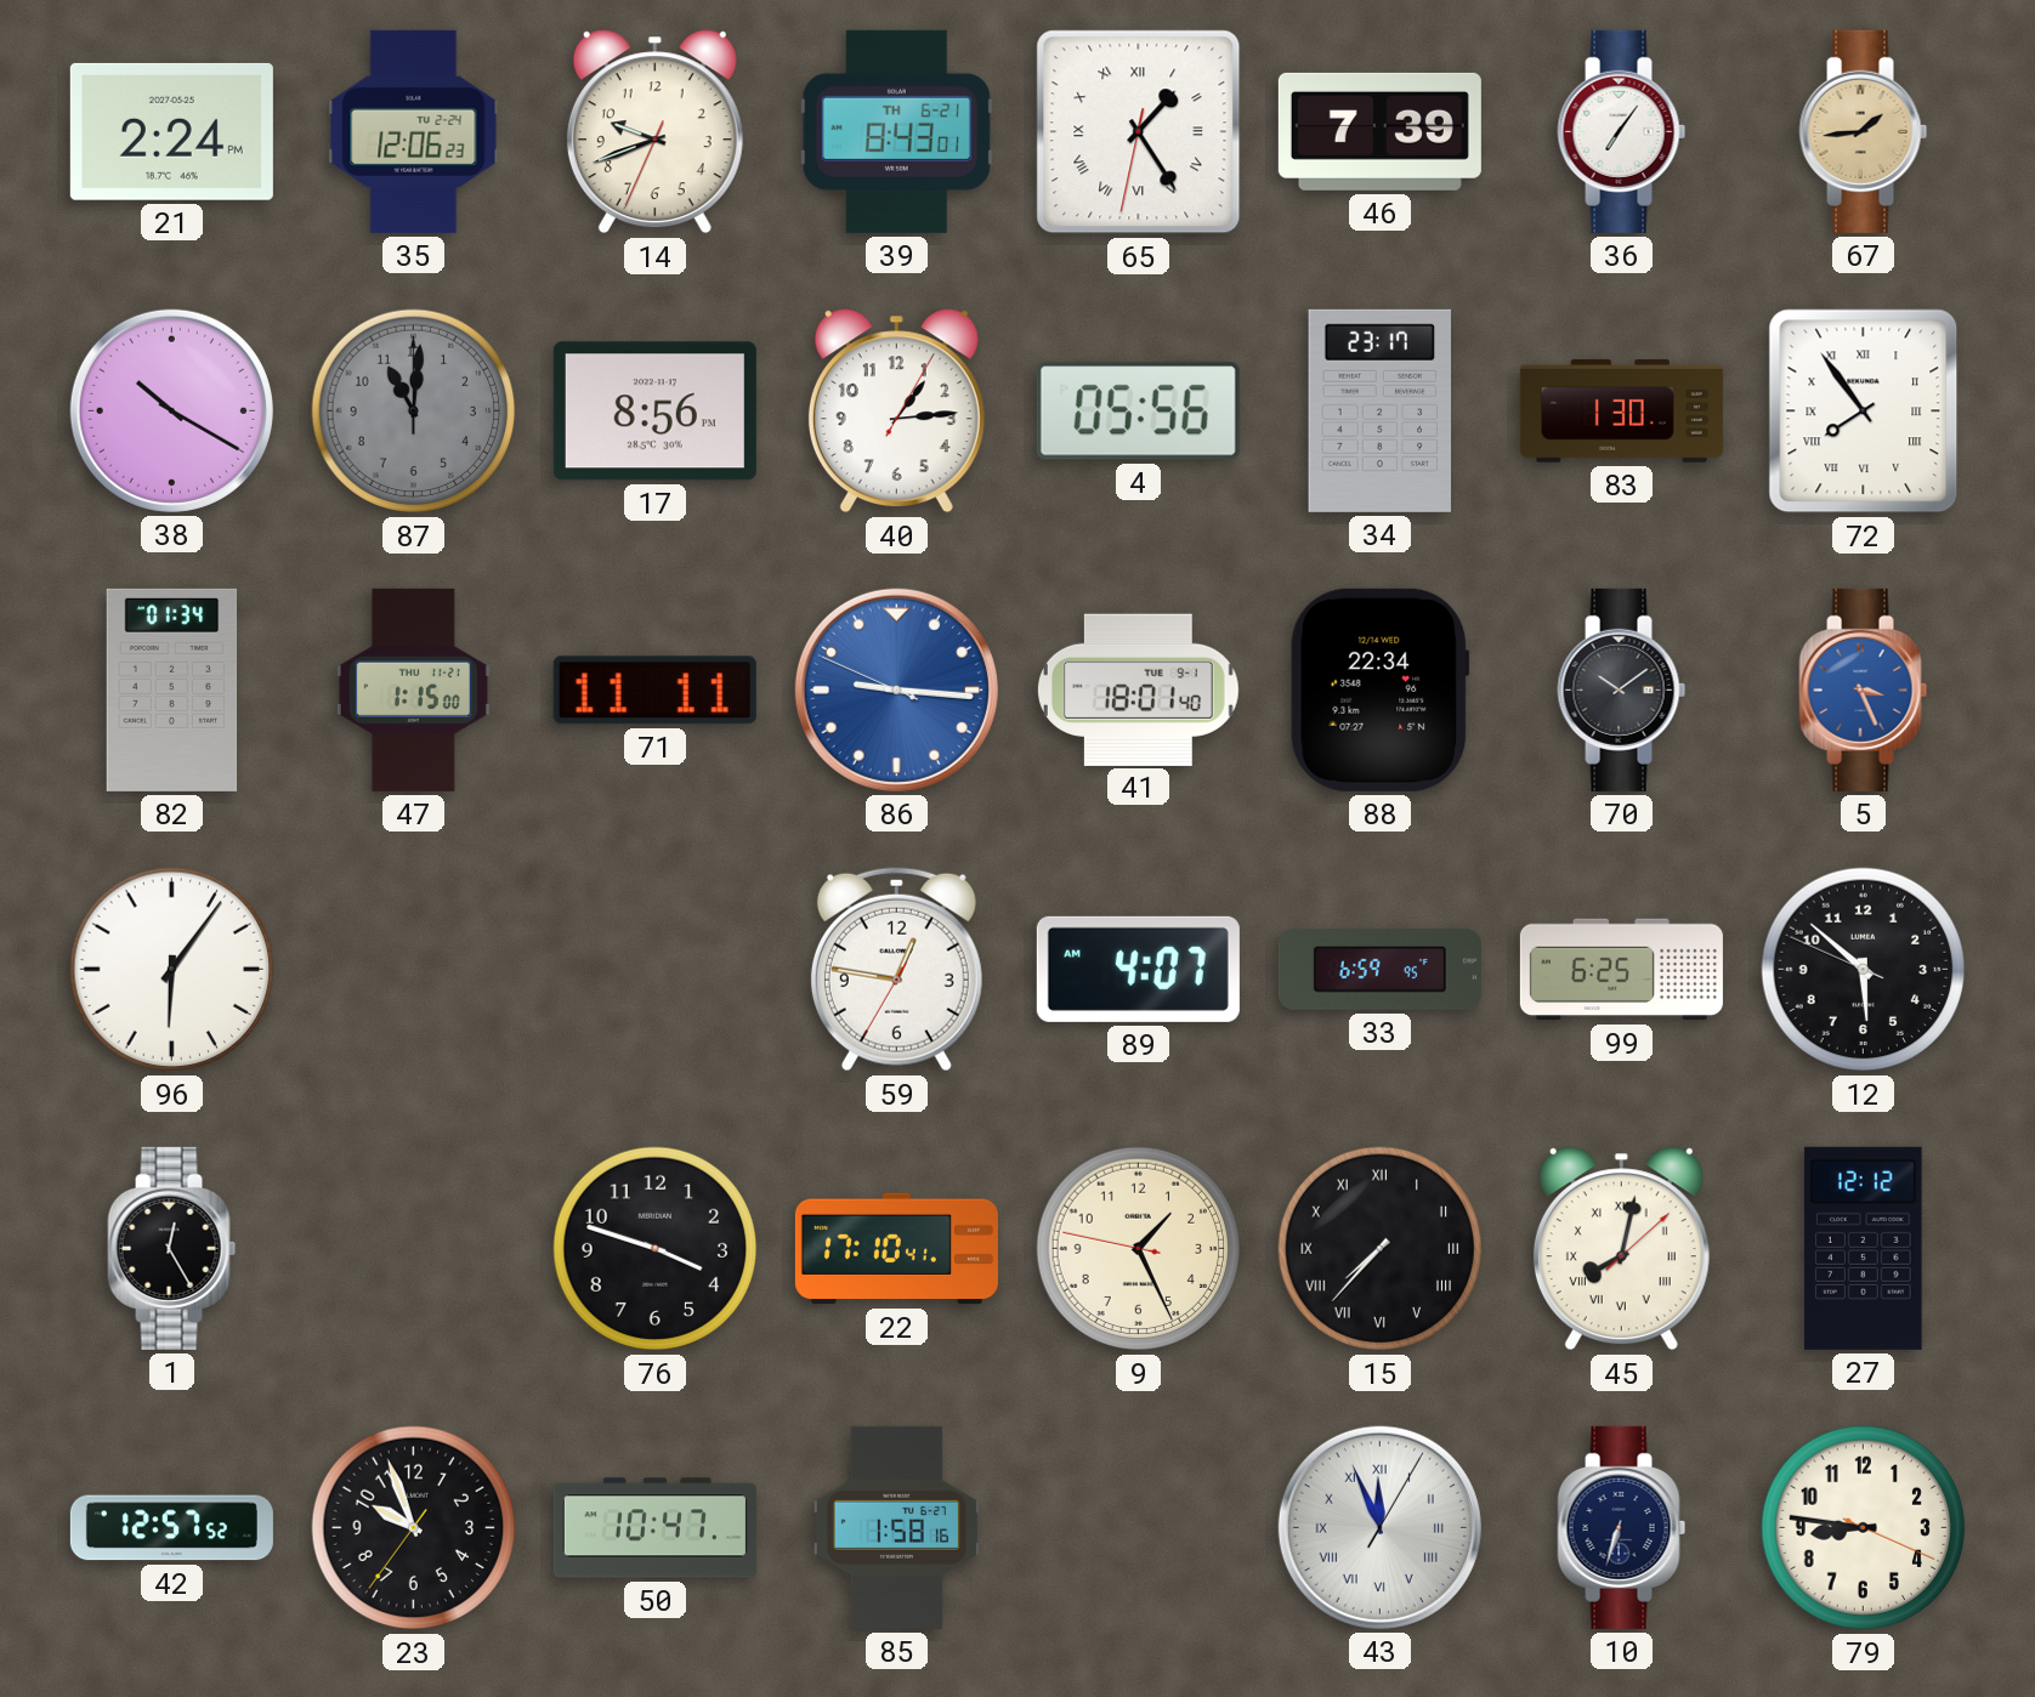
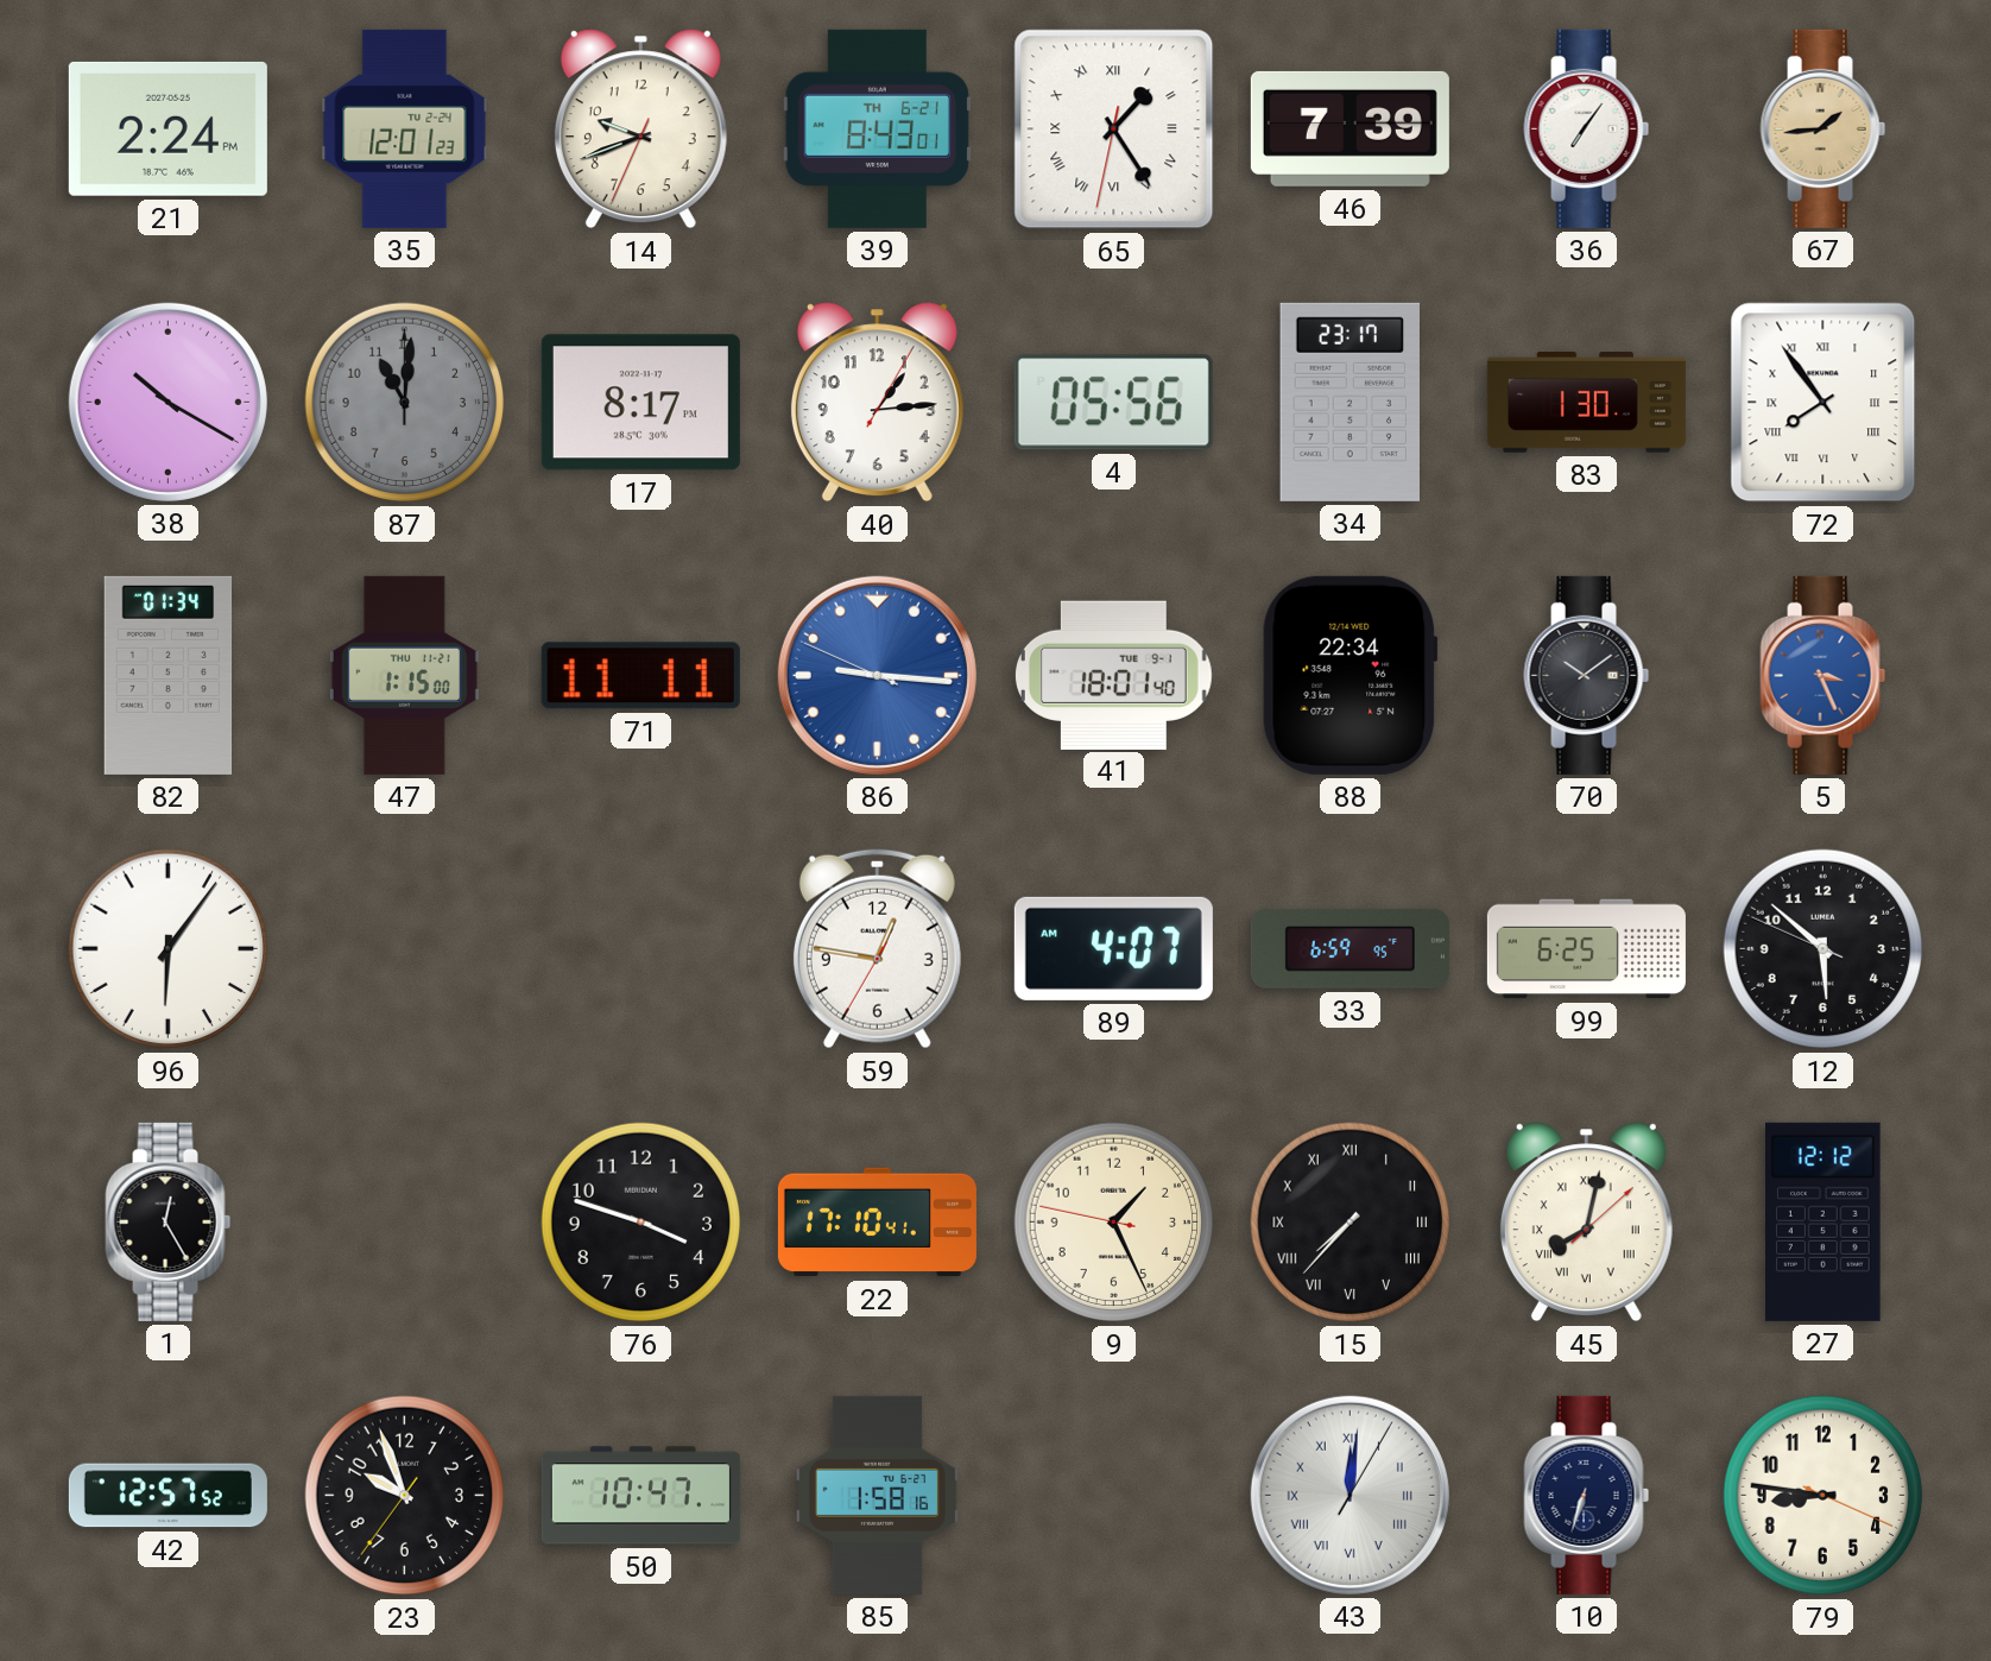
35: 12:06 -> 12:01
17: 8:56 -> 8:17
43: 11:56 -> 12:01
